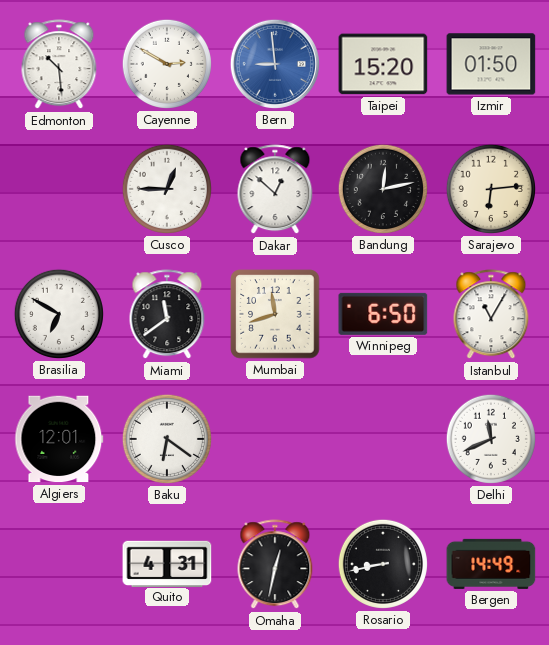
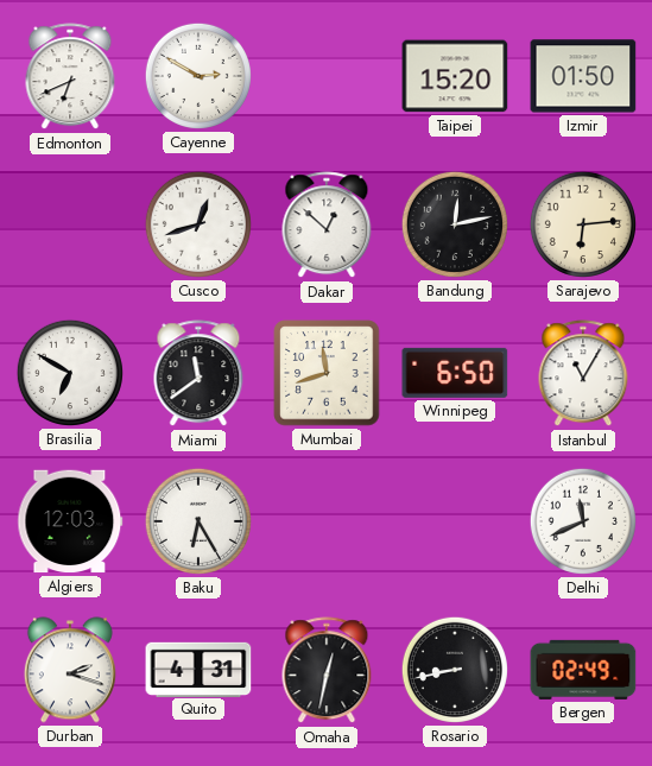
Edmonton: 10:29 -> 6:41
Bern: 8:59 -> none
Cusco: 12:45 -> 12:42
Algiers: 12:01 -> 12:03
Baku: 6:21 -> 6:25
Durban: none -> 2:18
Bergen: 14:49 -> 02:49
